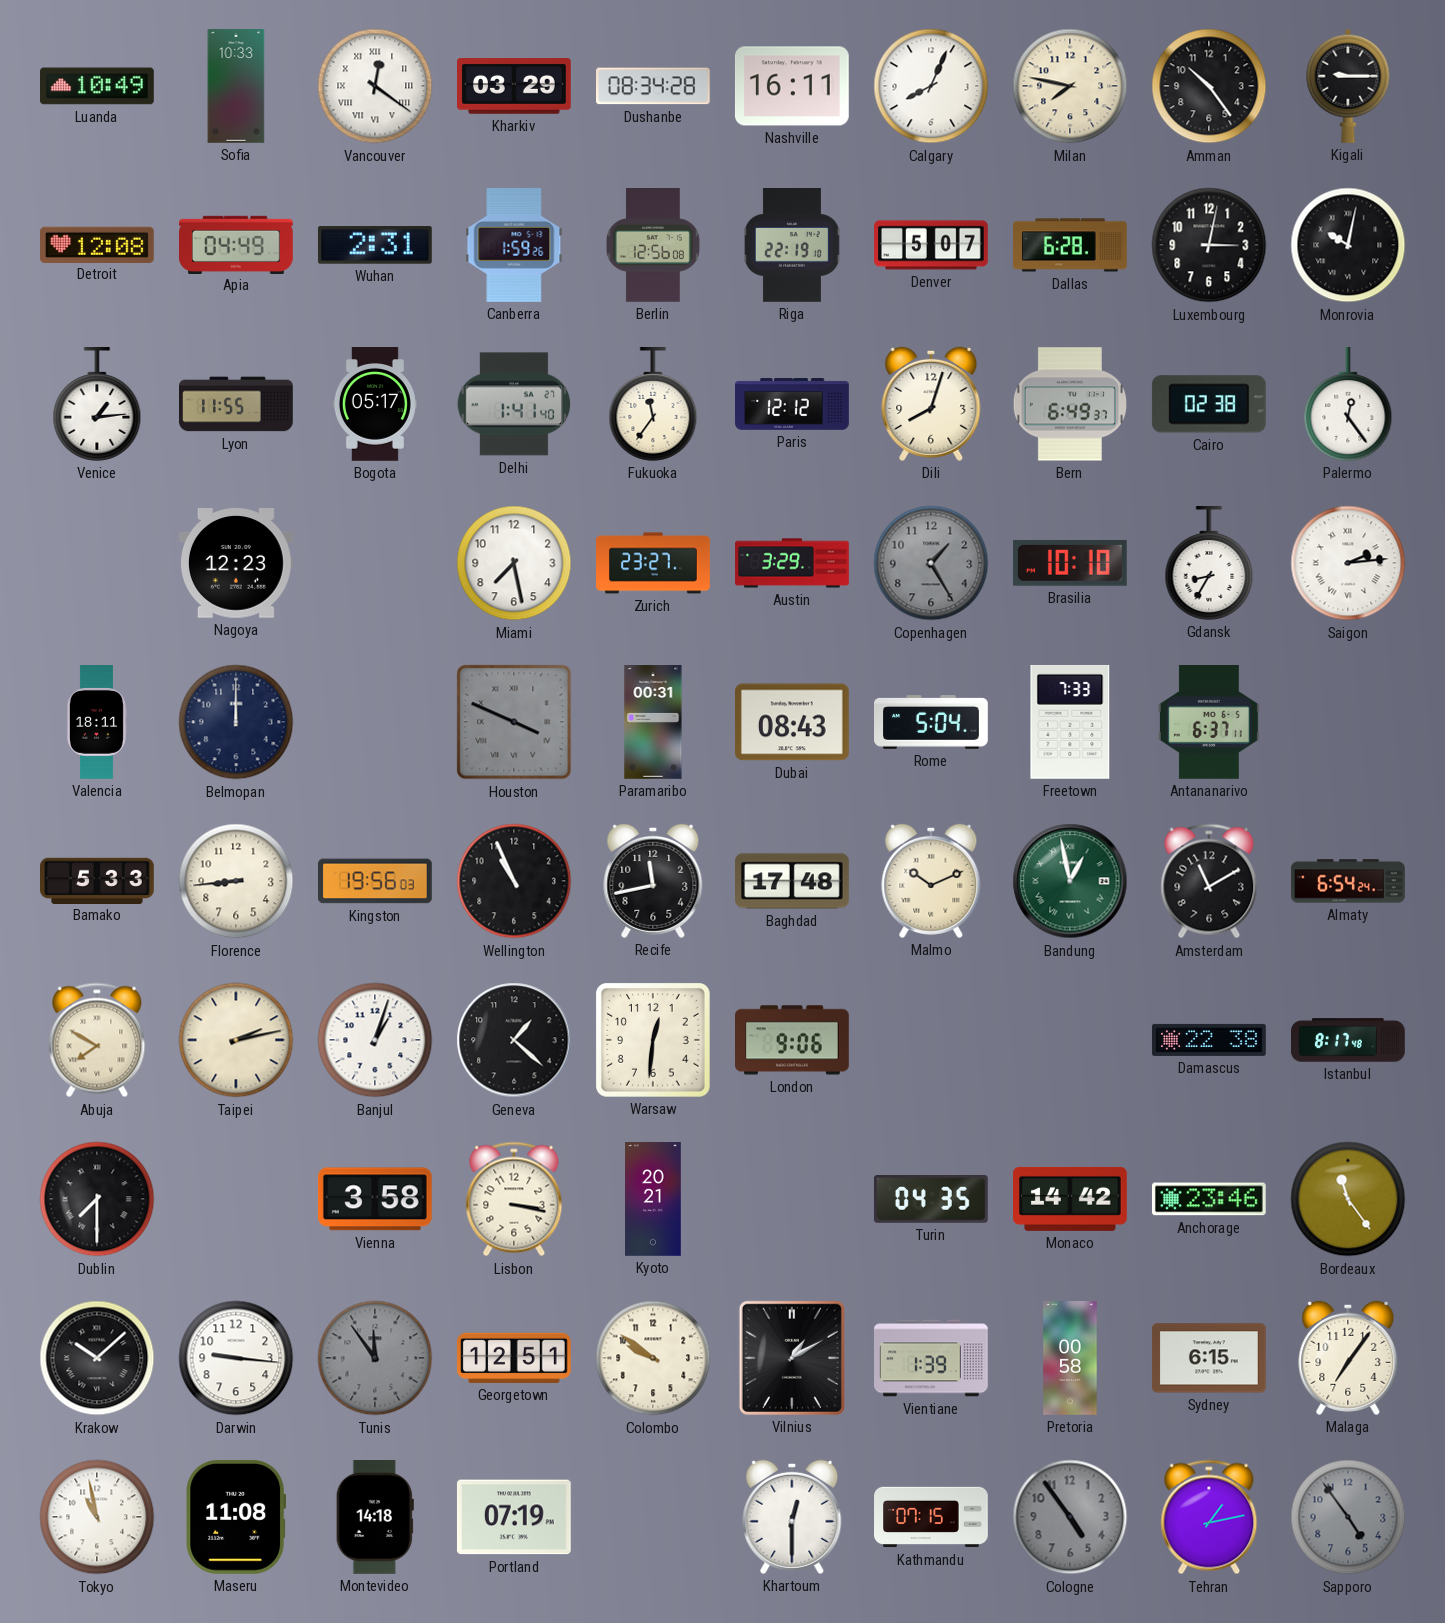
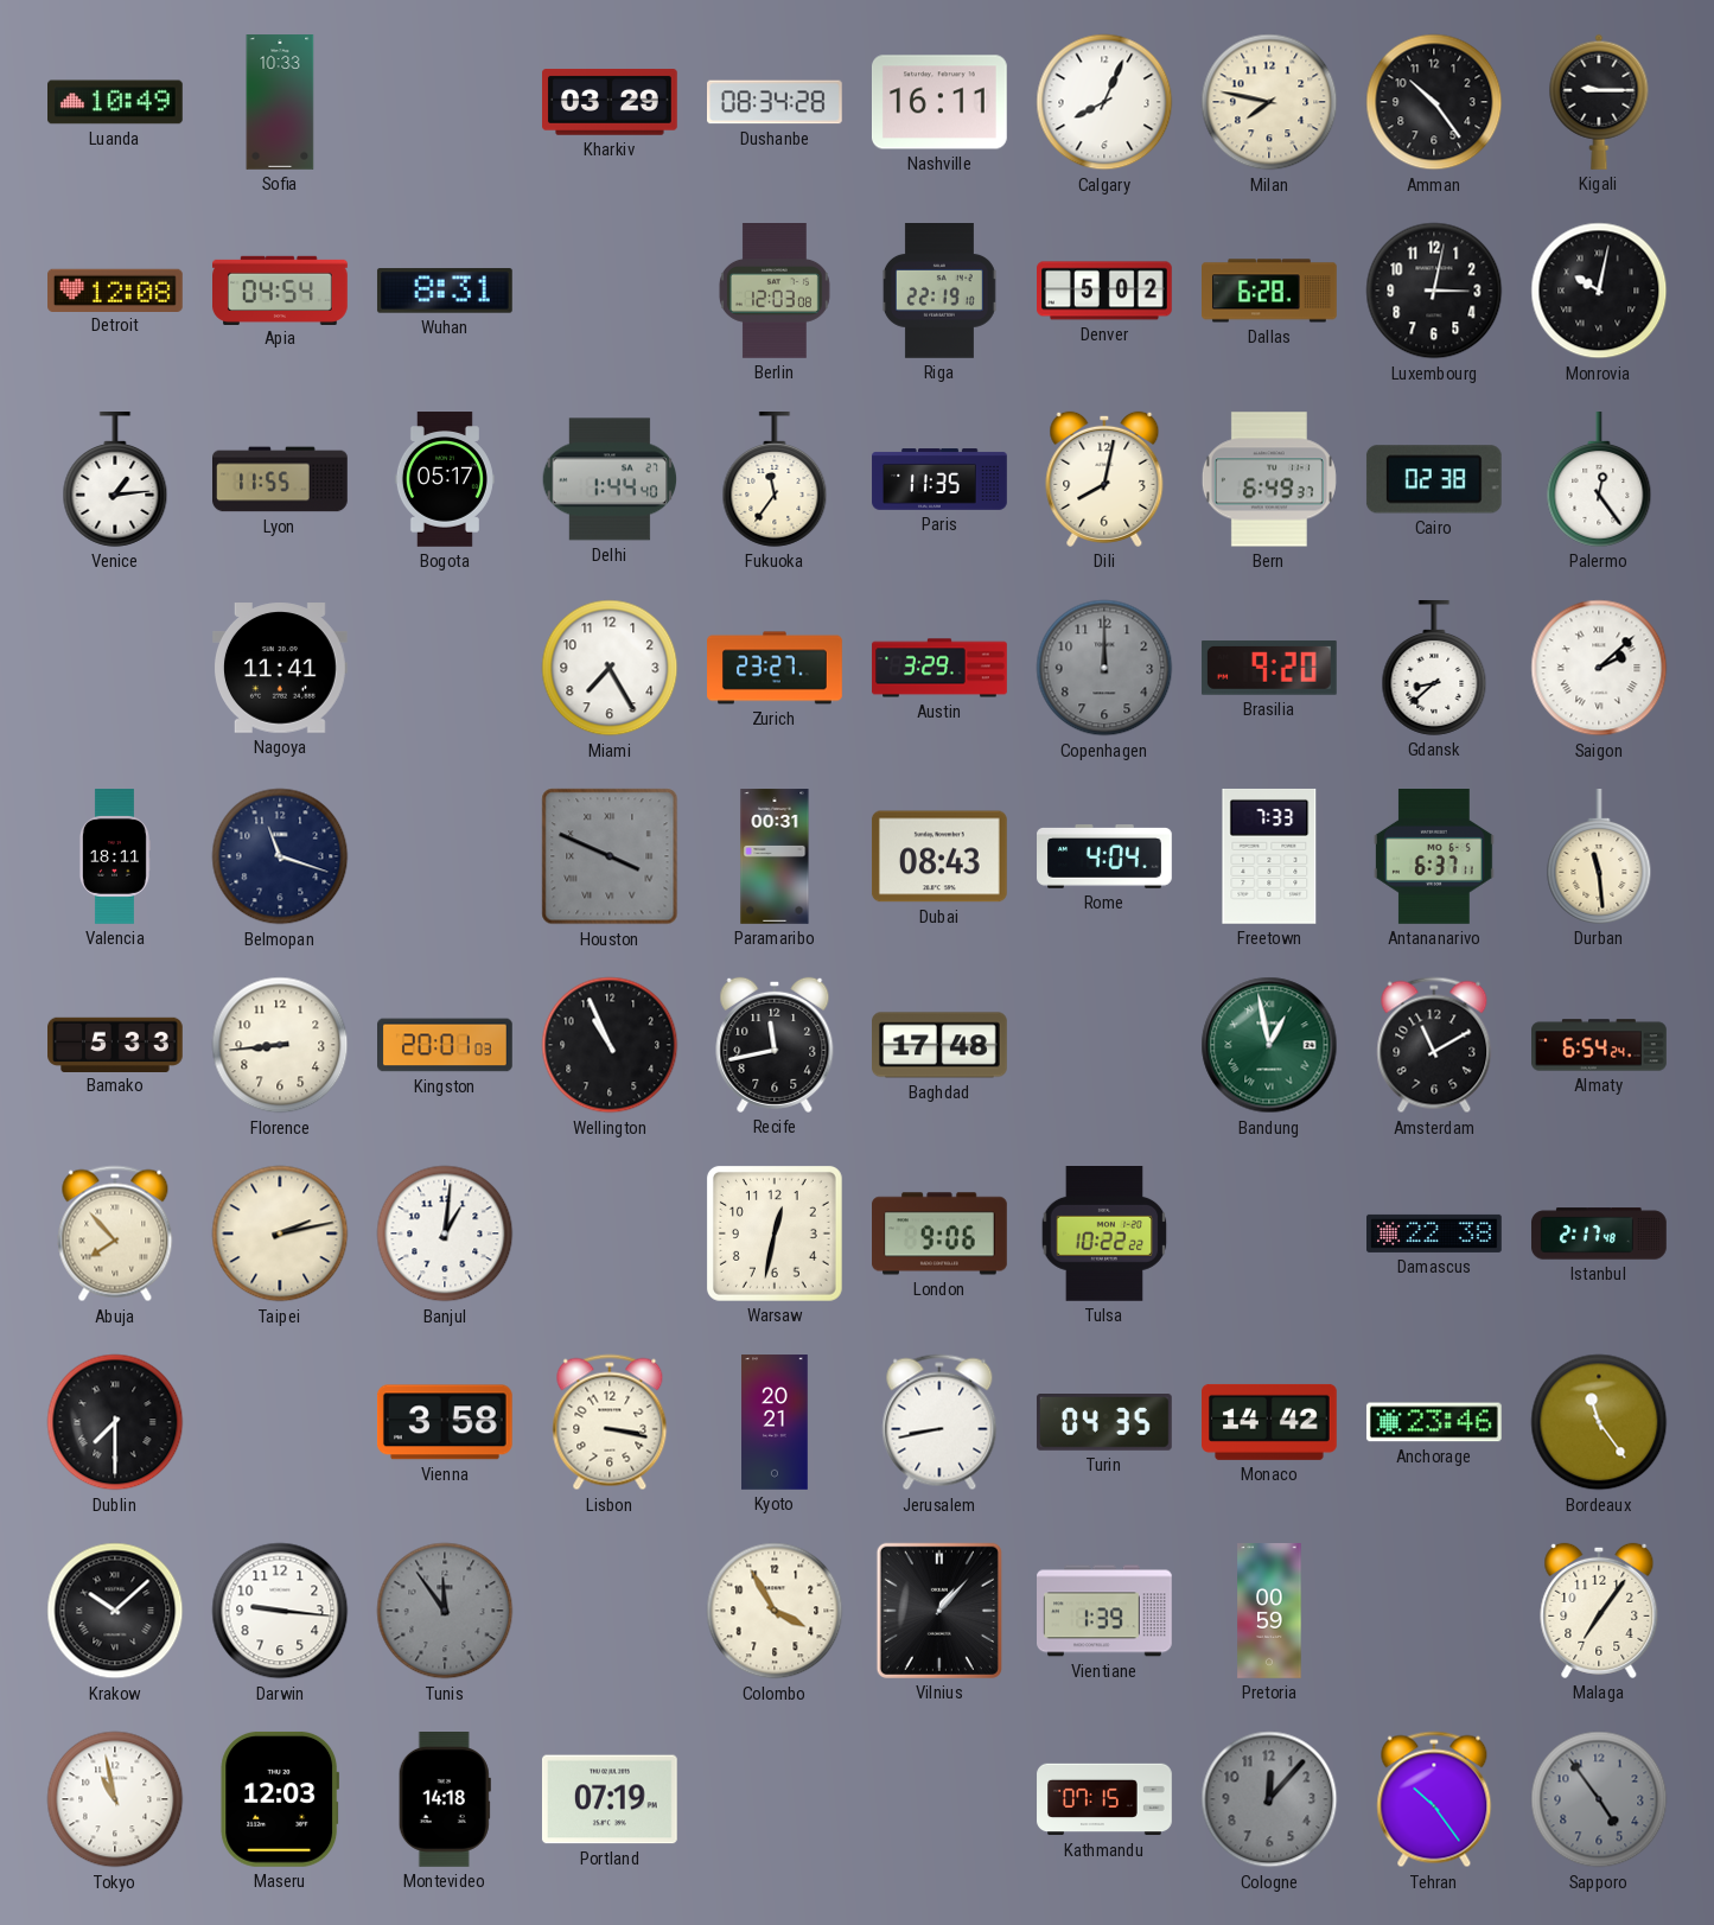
Vancouver: 12:21 -> none
Apia: 04:49 -> 04:54
Wuhan: 2:31 -> 8:31
Canberra: 1:59 -> none
Berlin: 12:56 -> 12:03
Denver: 5:07 -> 5:02
Delhi: 1:41 -> 1:44
Paris: 12:12 -> 11:35
Dili: 8:03 -> 8:02
Nagoya: 12:23 -> 11:41
Miami: 7:28 -> 7:25
Copenhagen: 1:25 -> 12:00
Brasilia: 10:10 -> 9:20
Gdansk: 8:35 -> 8:38
Saigon: 2:14 -> 2:08
Belmopan: 12:00 -> 11:18
Rome: 5:04 -> 4:04
Durban: none -> 11:29
Kingston: 19:56 -> 20:01
Malmo: 10:11 -> none
Abuja: 7:50 -> 7:53
Banjul: 1:03 -> 1:01
Geneva: 1:22 -> none
Warsaw: 12:31 -> 12:32
Tulsa: none -> 10:22
Istanbul: 8:17 -> 2:17
Jerusalem: none -> 8:43
Georgetown: 12:51 -> none
Colombo: 9:51 -> 3:55
Vilnius: 1:10 -> 1:07
Pretoria: 00:58 -> 00:59
Sydney: 6:15 -> none
Maseru: 11:08 -> 12:03
Khartoum: 12:30 -> none
Cologne: 4:54 -> 12:07
Tehran: 1:13 -> 10:24
